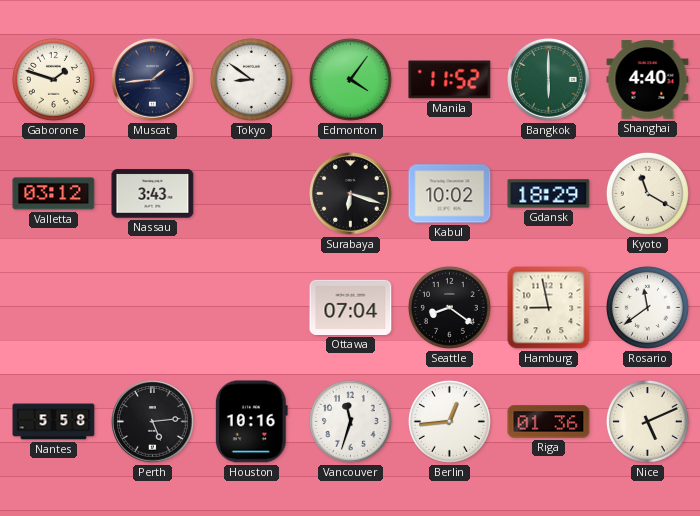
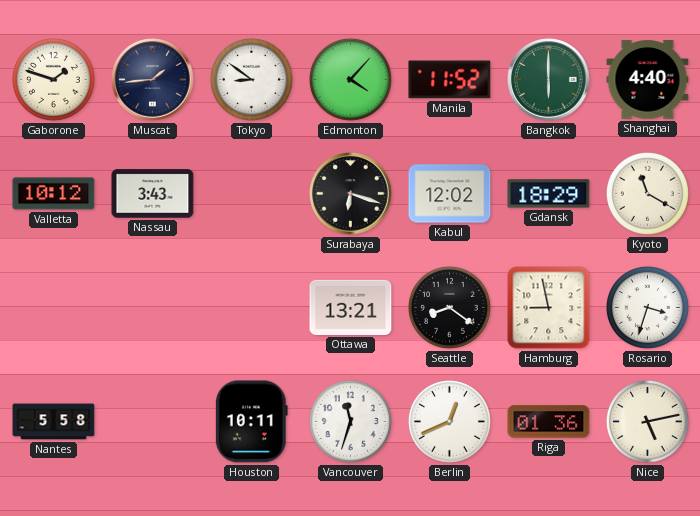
Edmonton: 4:06 -> 4:07
Valletta: 03:12 -> 10:12
Kabul: 10:02 -> 12:02
Ottawa: 07:04 -> 13:21
Rosario: 11:39 -> 3:33
Perth: 5:14 -> none
Houston: 10:16 -> 10:11
Berlin: 12:44 -> 12:41
Nice: 5:11 -> 5:13
